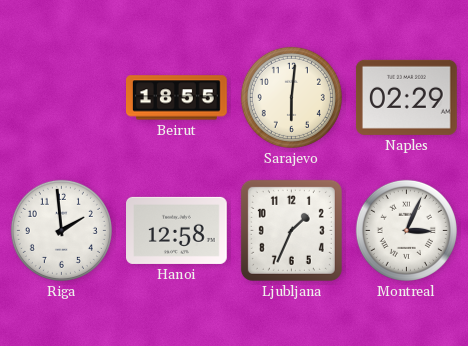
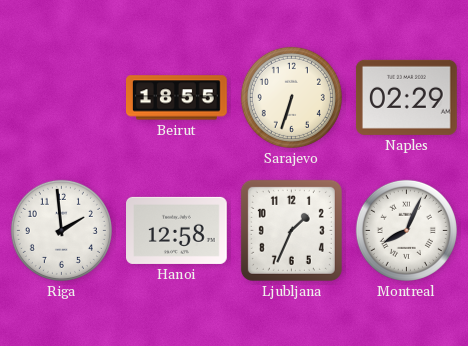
Sarajevo: 6:01 -> 6:33
Montreal: 3:04 -> 8:04
